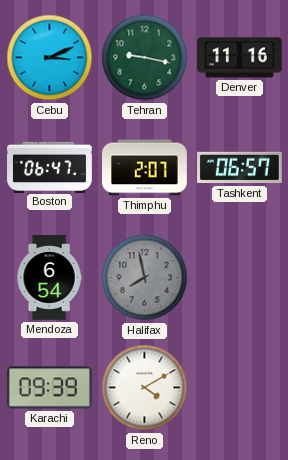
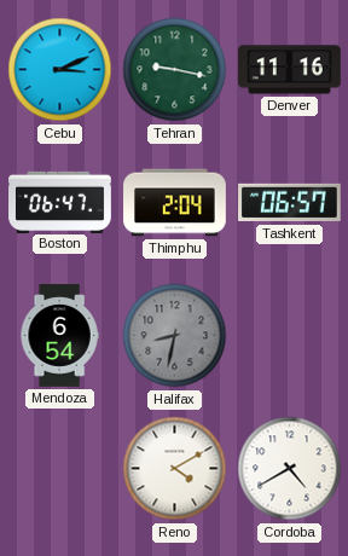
Thimphu: 2:07 -> 2:04
Halifax: 7:58 -> 8:32
Karachi: 09:39 -> none
Cordoba: none -> 4:40
